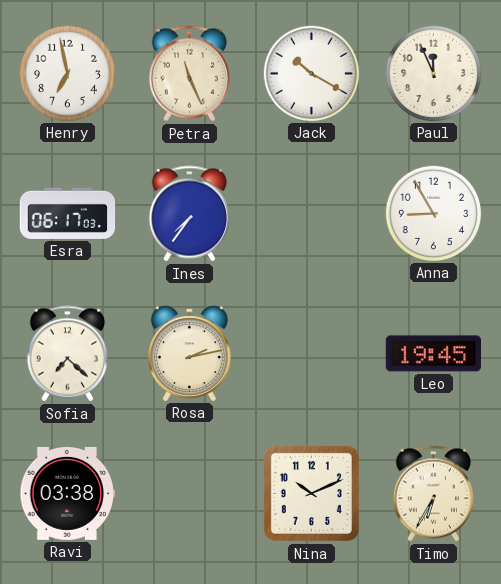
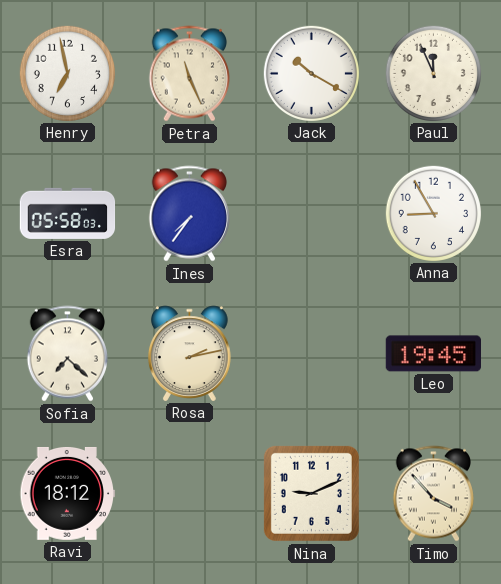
Esra: 06:17 -> 05:58
Ravi: 03:38 -> 18:12
Nina: 10:11 -> 9:11
Timo: 6:35 -> 3:53
